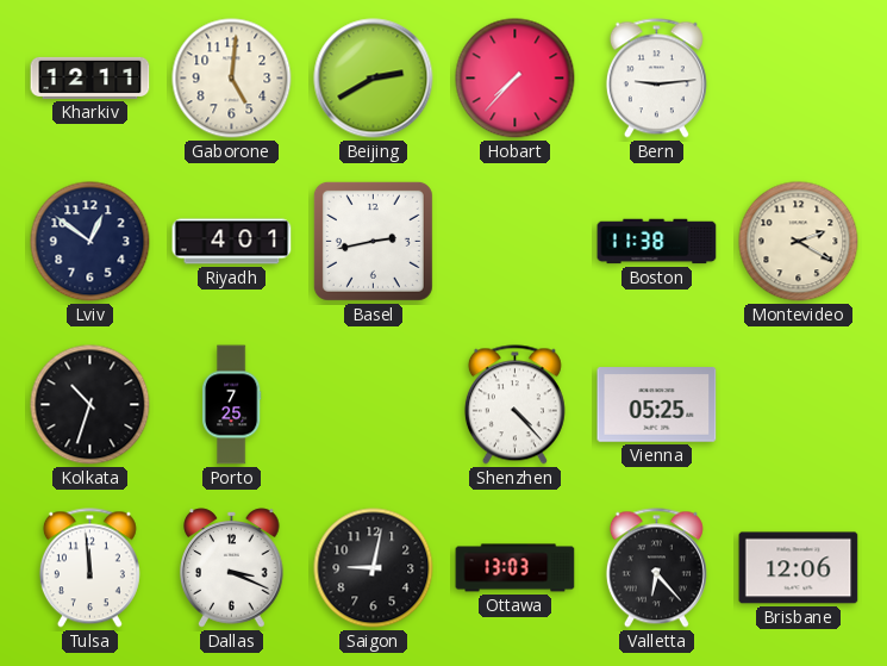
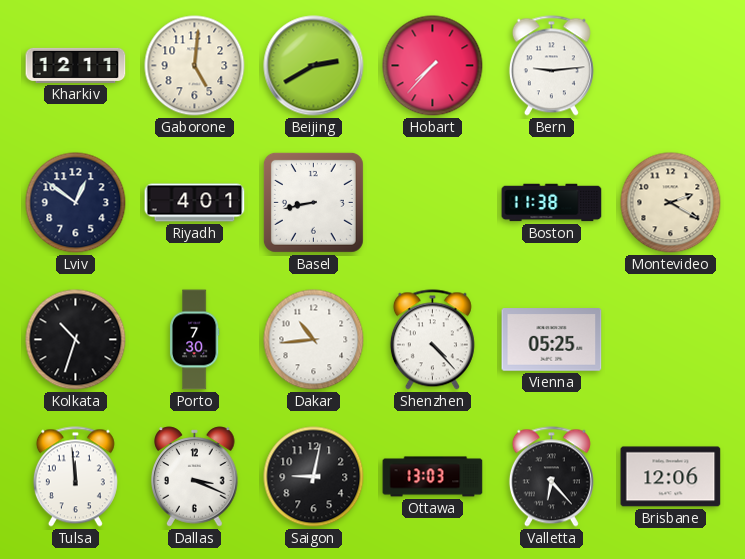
Basel: 2:43 -> 8:43
Porto: 7:25 -> 7:30
Dakar: none -> 10:44
